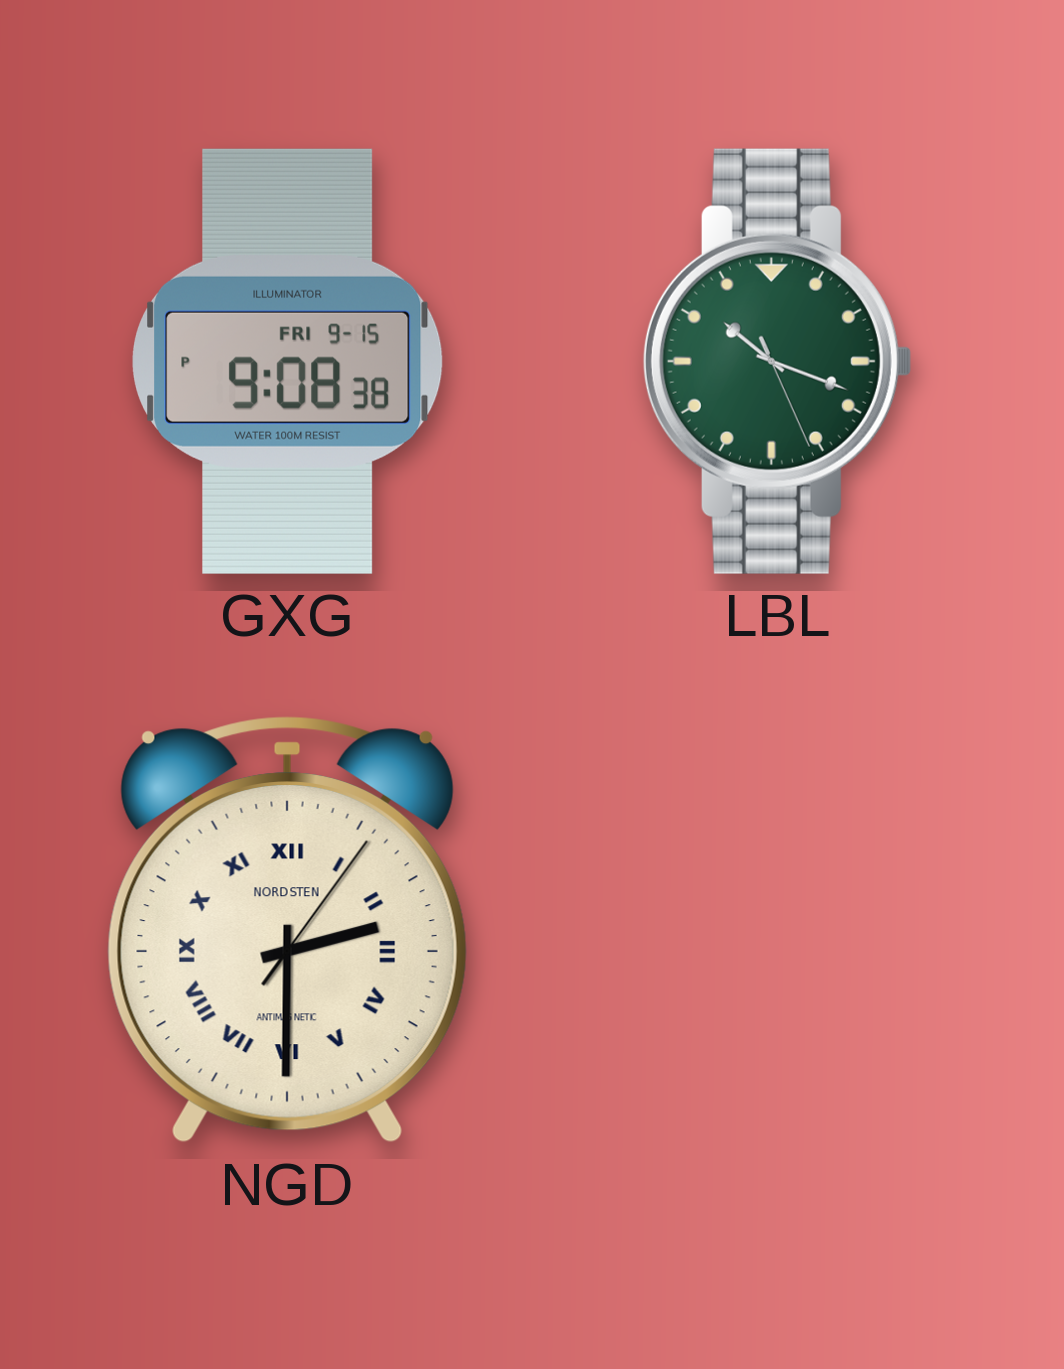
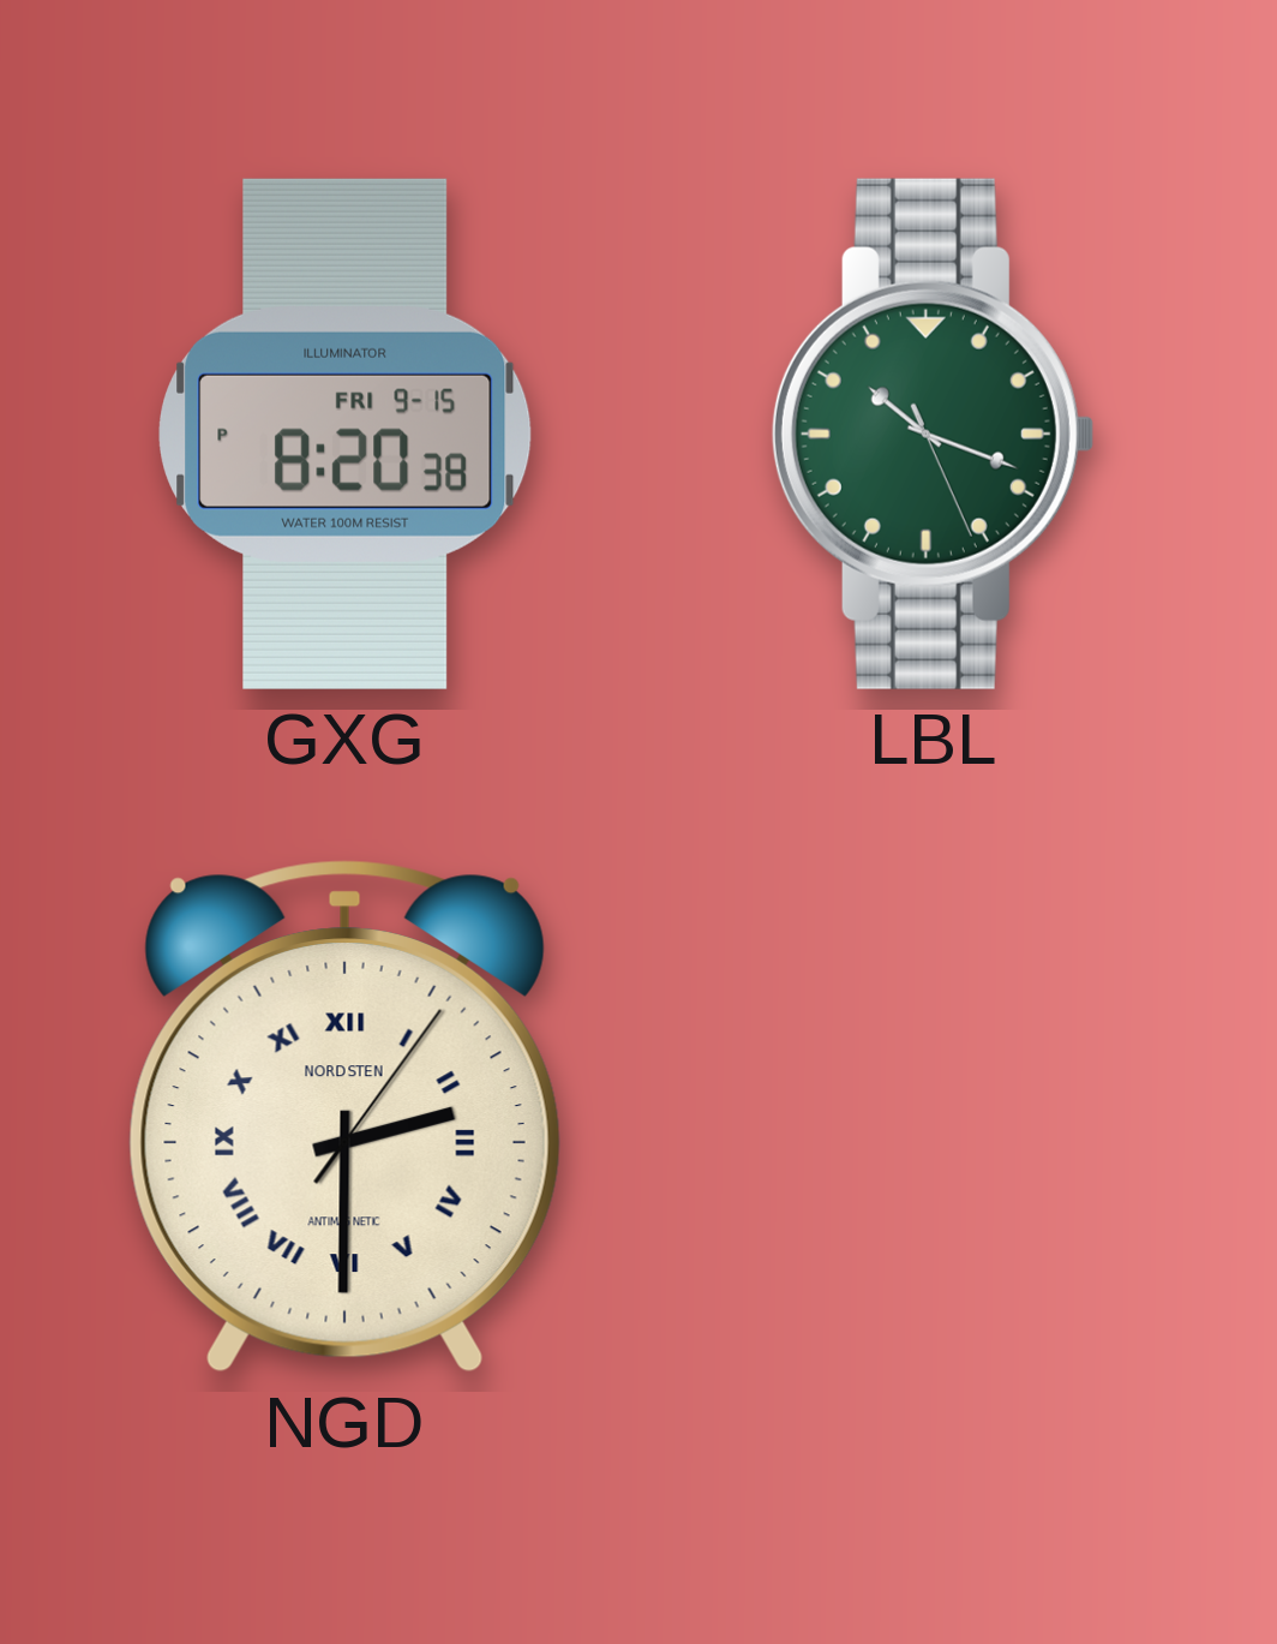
GXG: 9:08 -> 8:20
